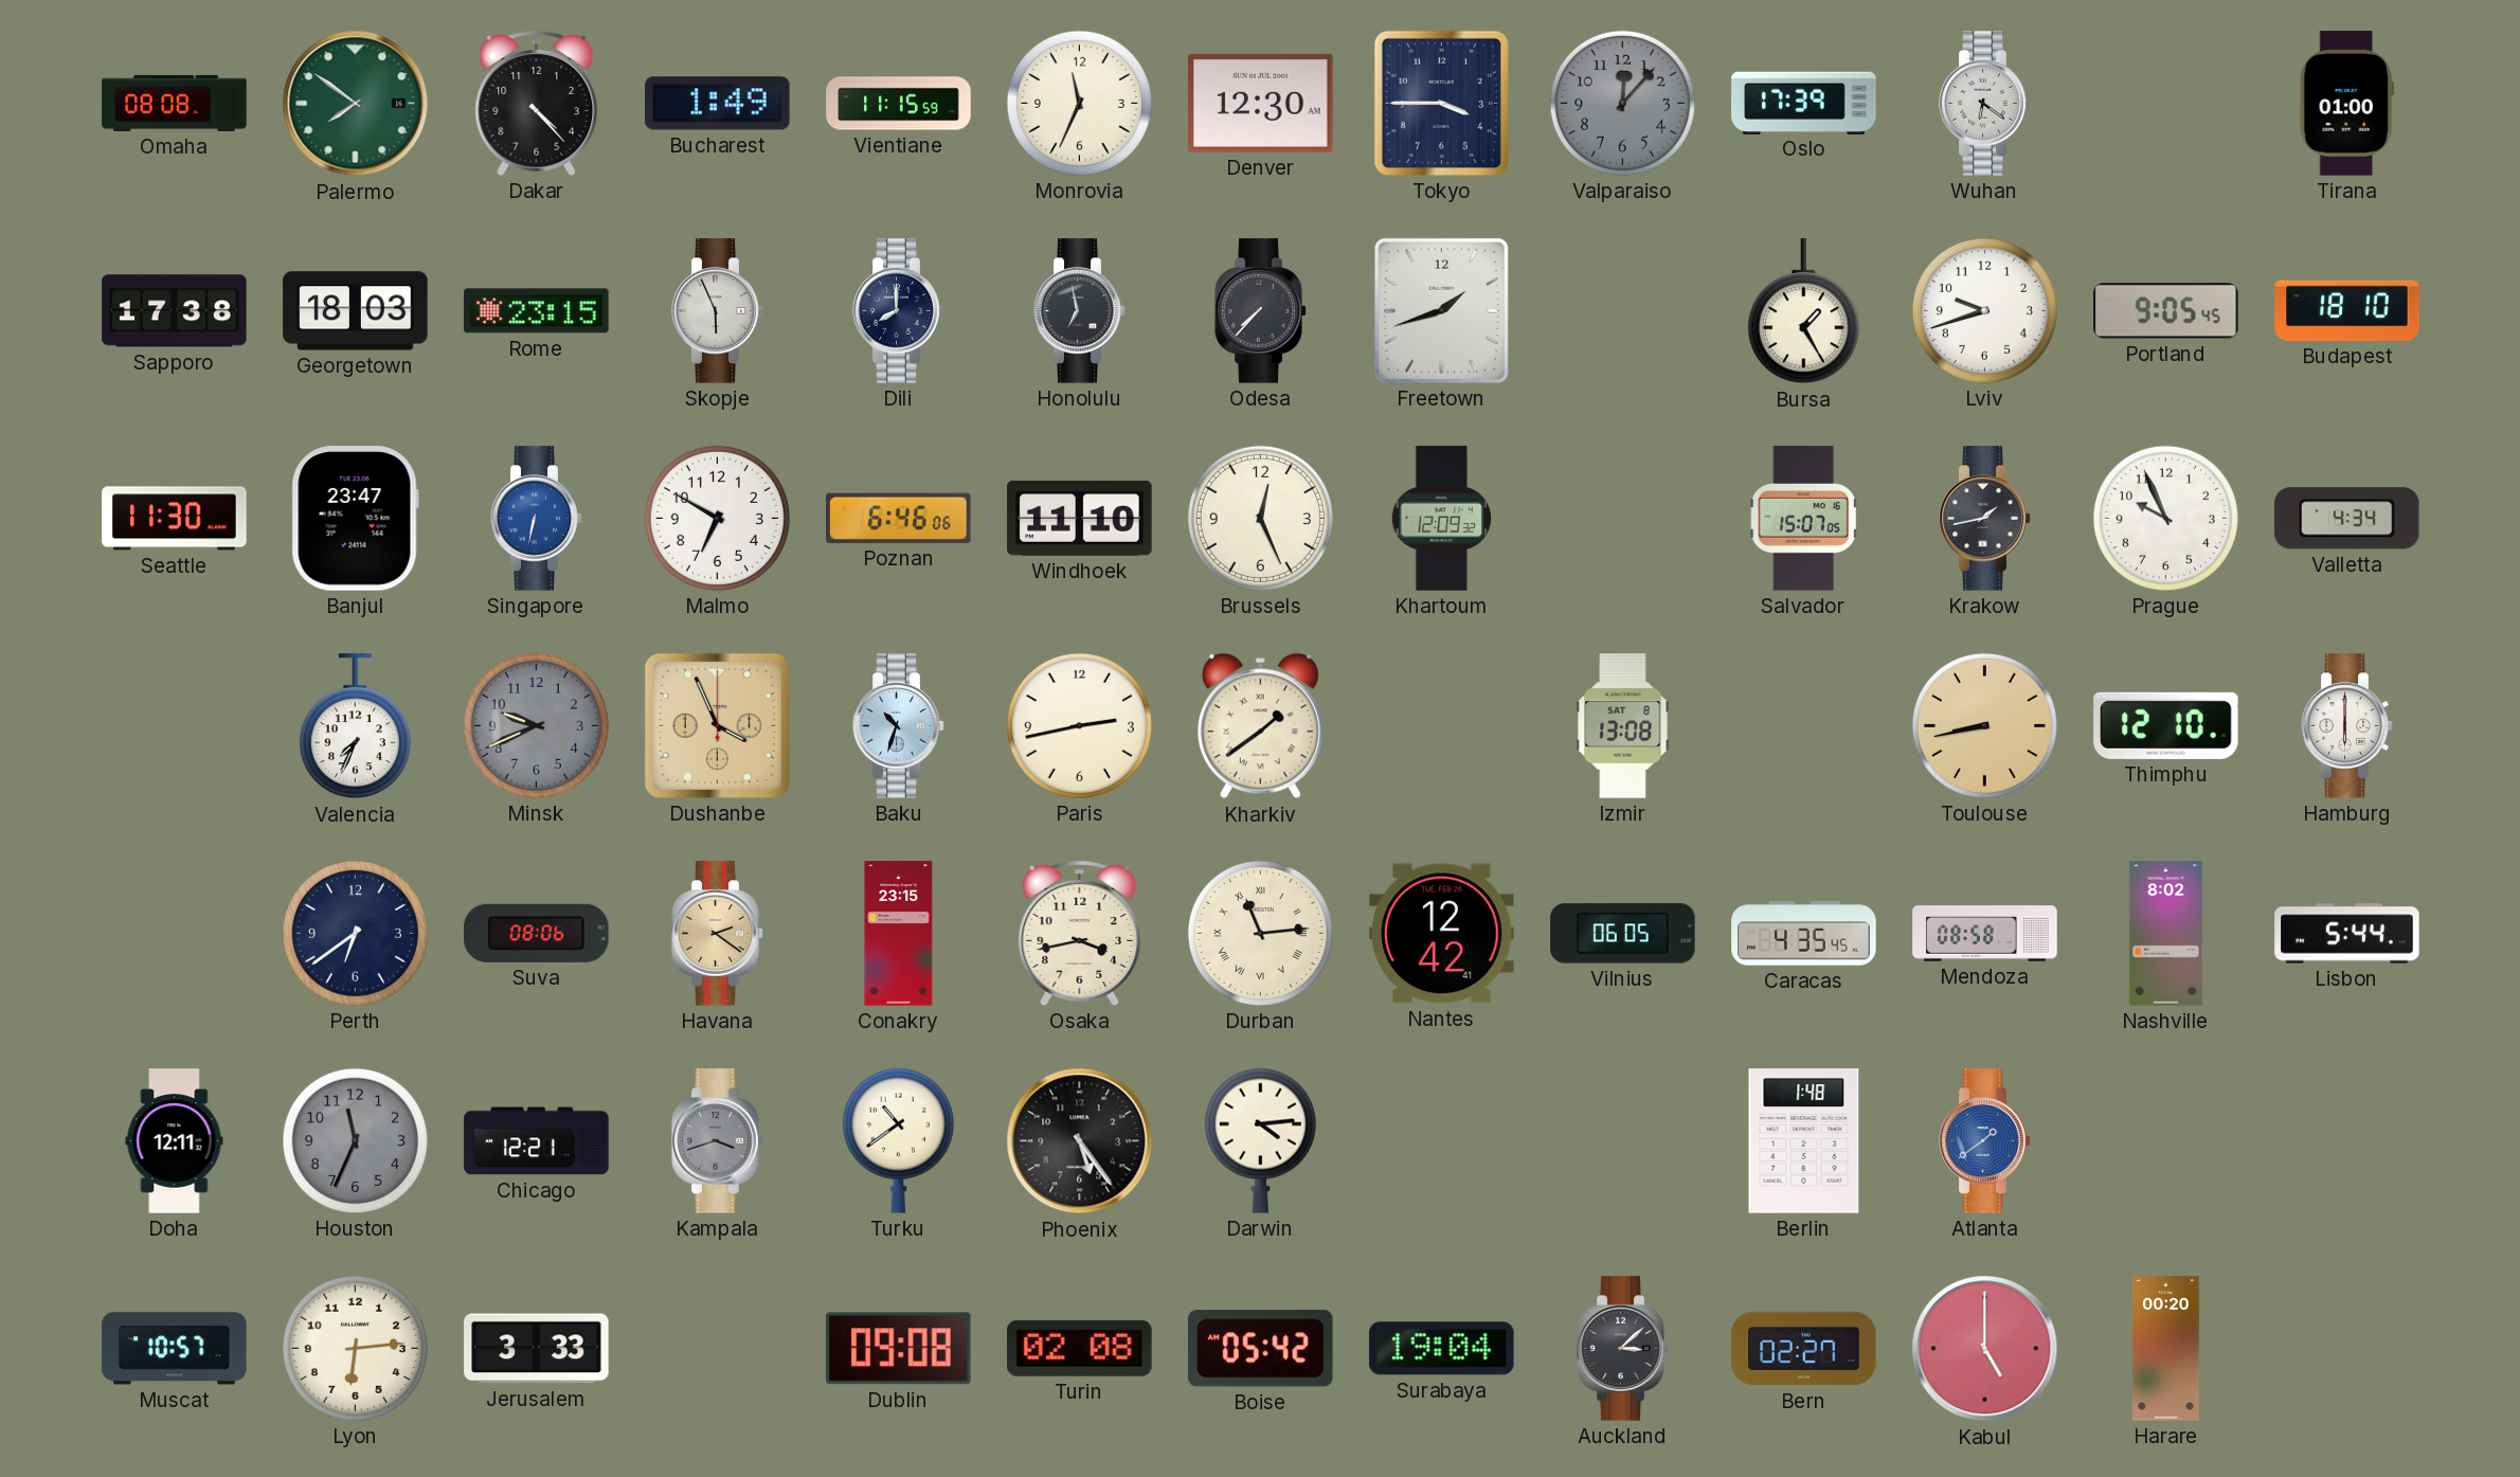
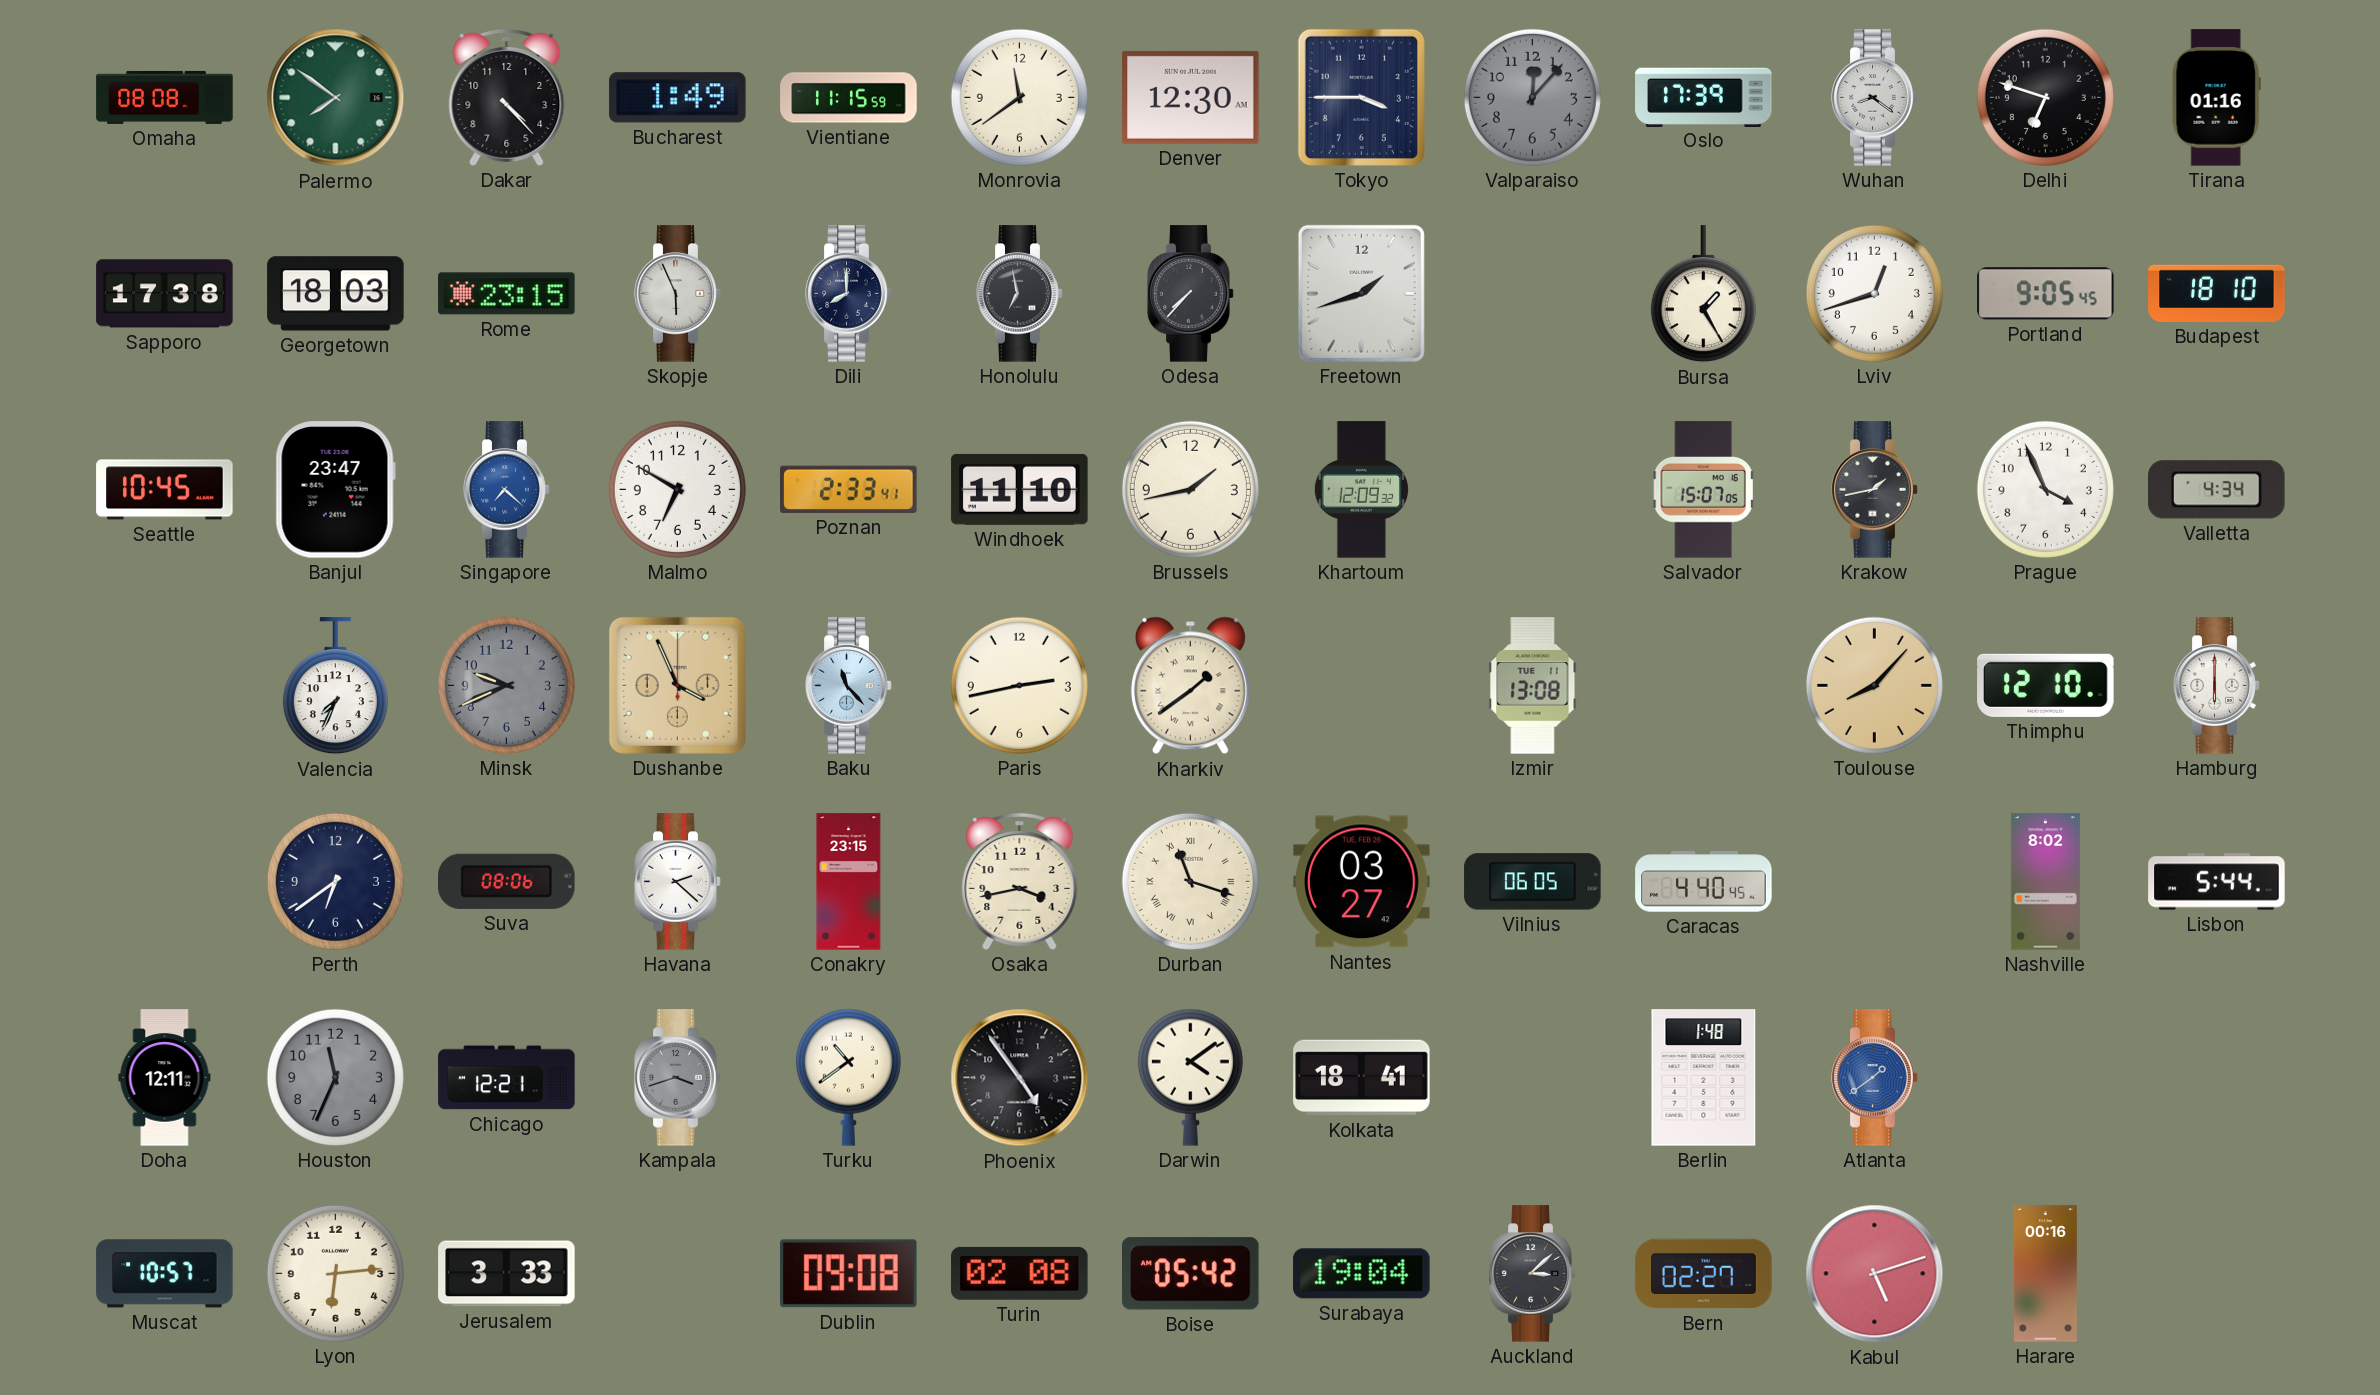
Monrovia: 11:34 -> 11:39
Wuhan: 6:21 -> 8:21
Delhi: none -> 6:48
Tirana: 01:00 -> 01:16
Lviv: 9:42 -> 12:42
Seattle: 11:30 -> 10:45
Singapore: 6:32 -> 7:22
Poznan: 6:46 -> 2:33
Brussels: 12:26 -> 1:43
Prague: 9:56 -> 3:56
Baku: 10:33 -> 11:23
Izmir date: SAT 8 -> TUE 11
Toulouse: 8:43 -> 8:07
Havana: 2:21 -> 2:22
Havana dial: champagne -> white
Durban: 11:14 -> 11:18
Nantes: 12:42 -> 03:27
Caracas: 4:35 -> 4:40
Mendoza: 08:58 -> none
Phoenix: 5:24 -> 4:54
Darwin: 4:14 -> 4:09
Kolkata: none -> 18:41
Kabul: 5:00 -> 5:12
Harare: 00:20 -> 00:16
